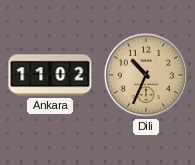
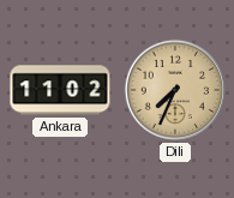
Dili: 10:34 -> 7:34
